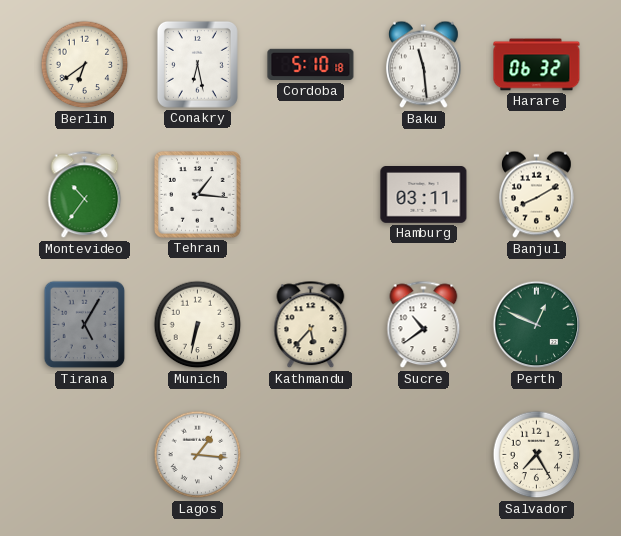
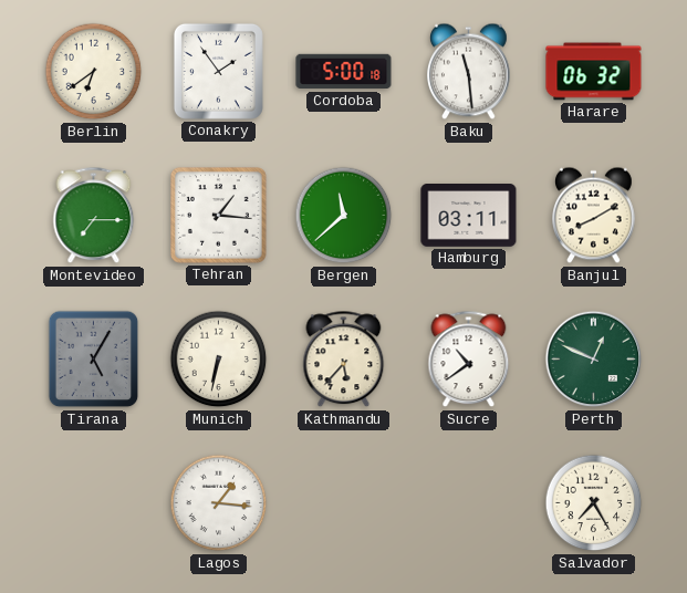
Conakry: 6:28 -> 1:54
Cordoba: 5:10 -> 5:00
Montevideo: 10:36 -> 7:15
Bergen: none -> 11:38
